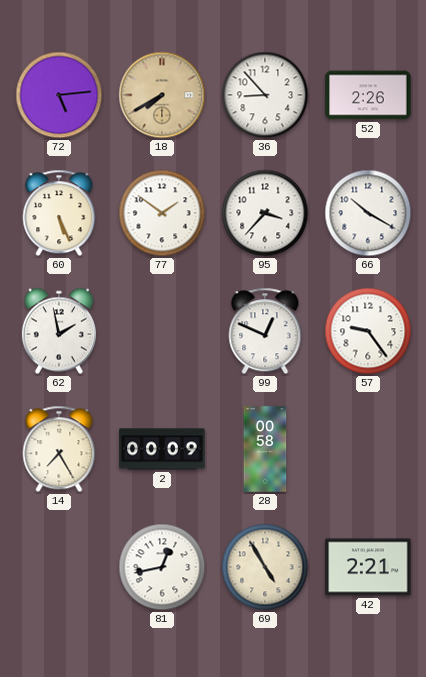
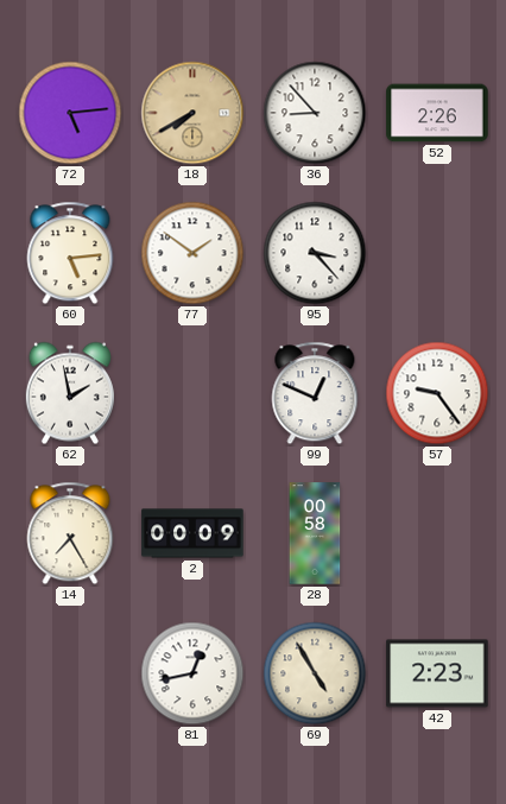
60: 5:26 -> 5:14
95: 3:37 -> 3:23
66: 10:20 -> none
42: 2:21 -> 2:23
